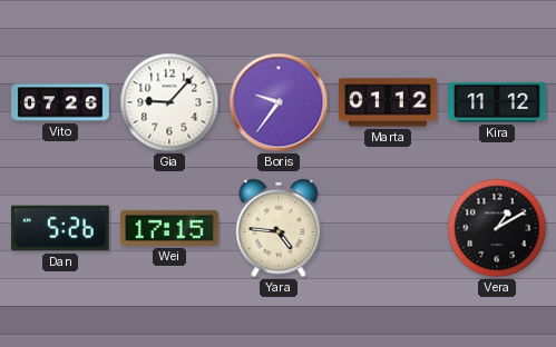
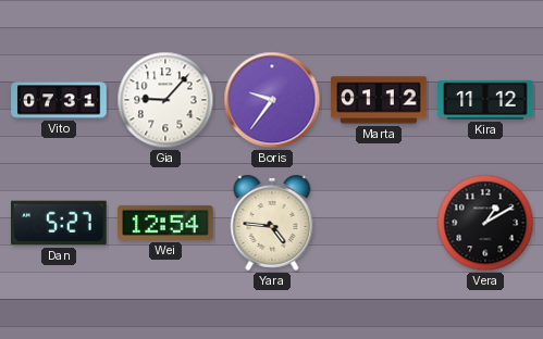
Vito: 07:26 -> 07:31
Dan: 5:26 -> 5:27
Wei: 17:15 -> 12:54
